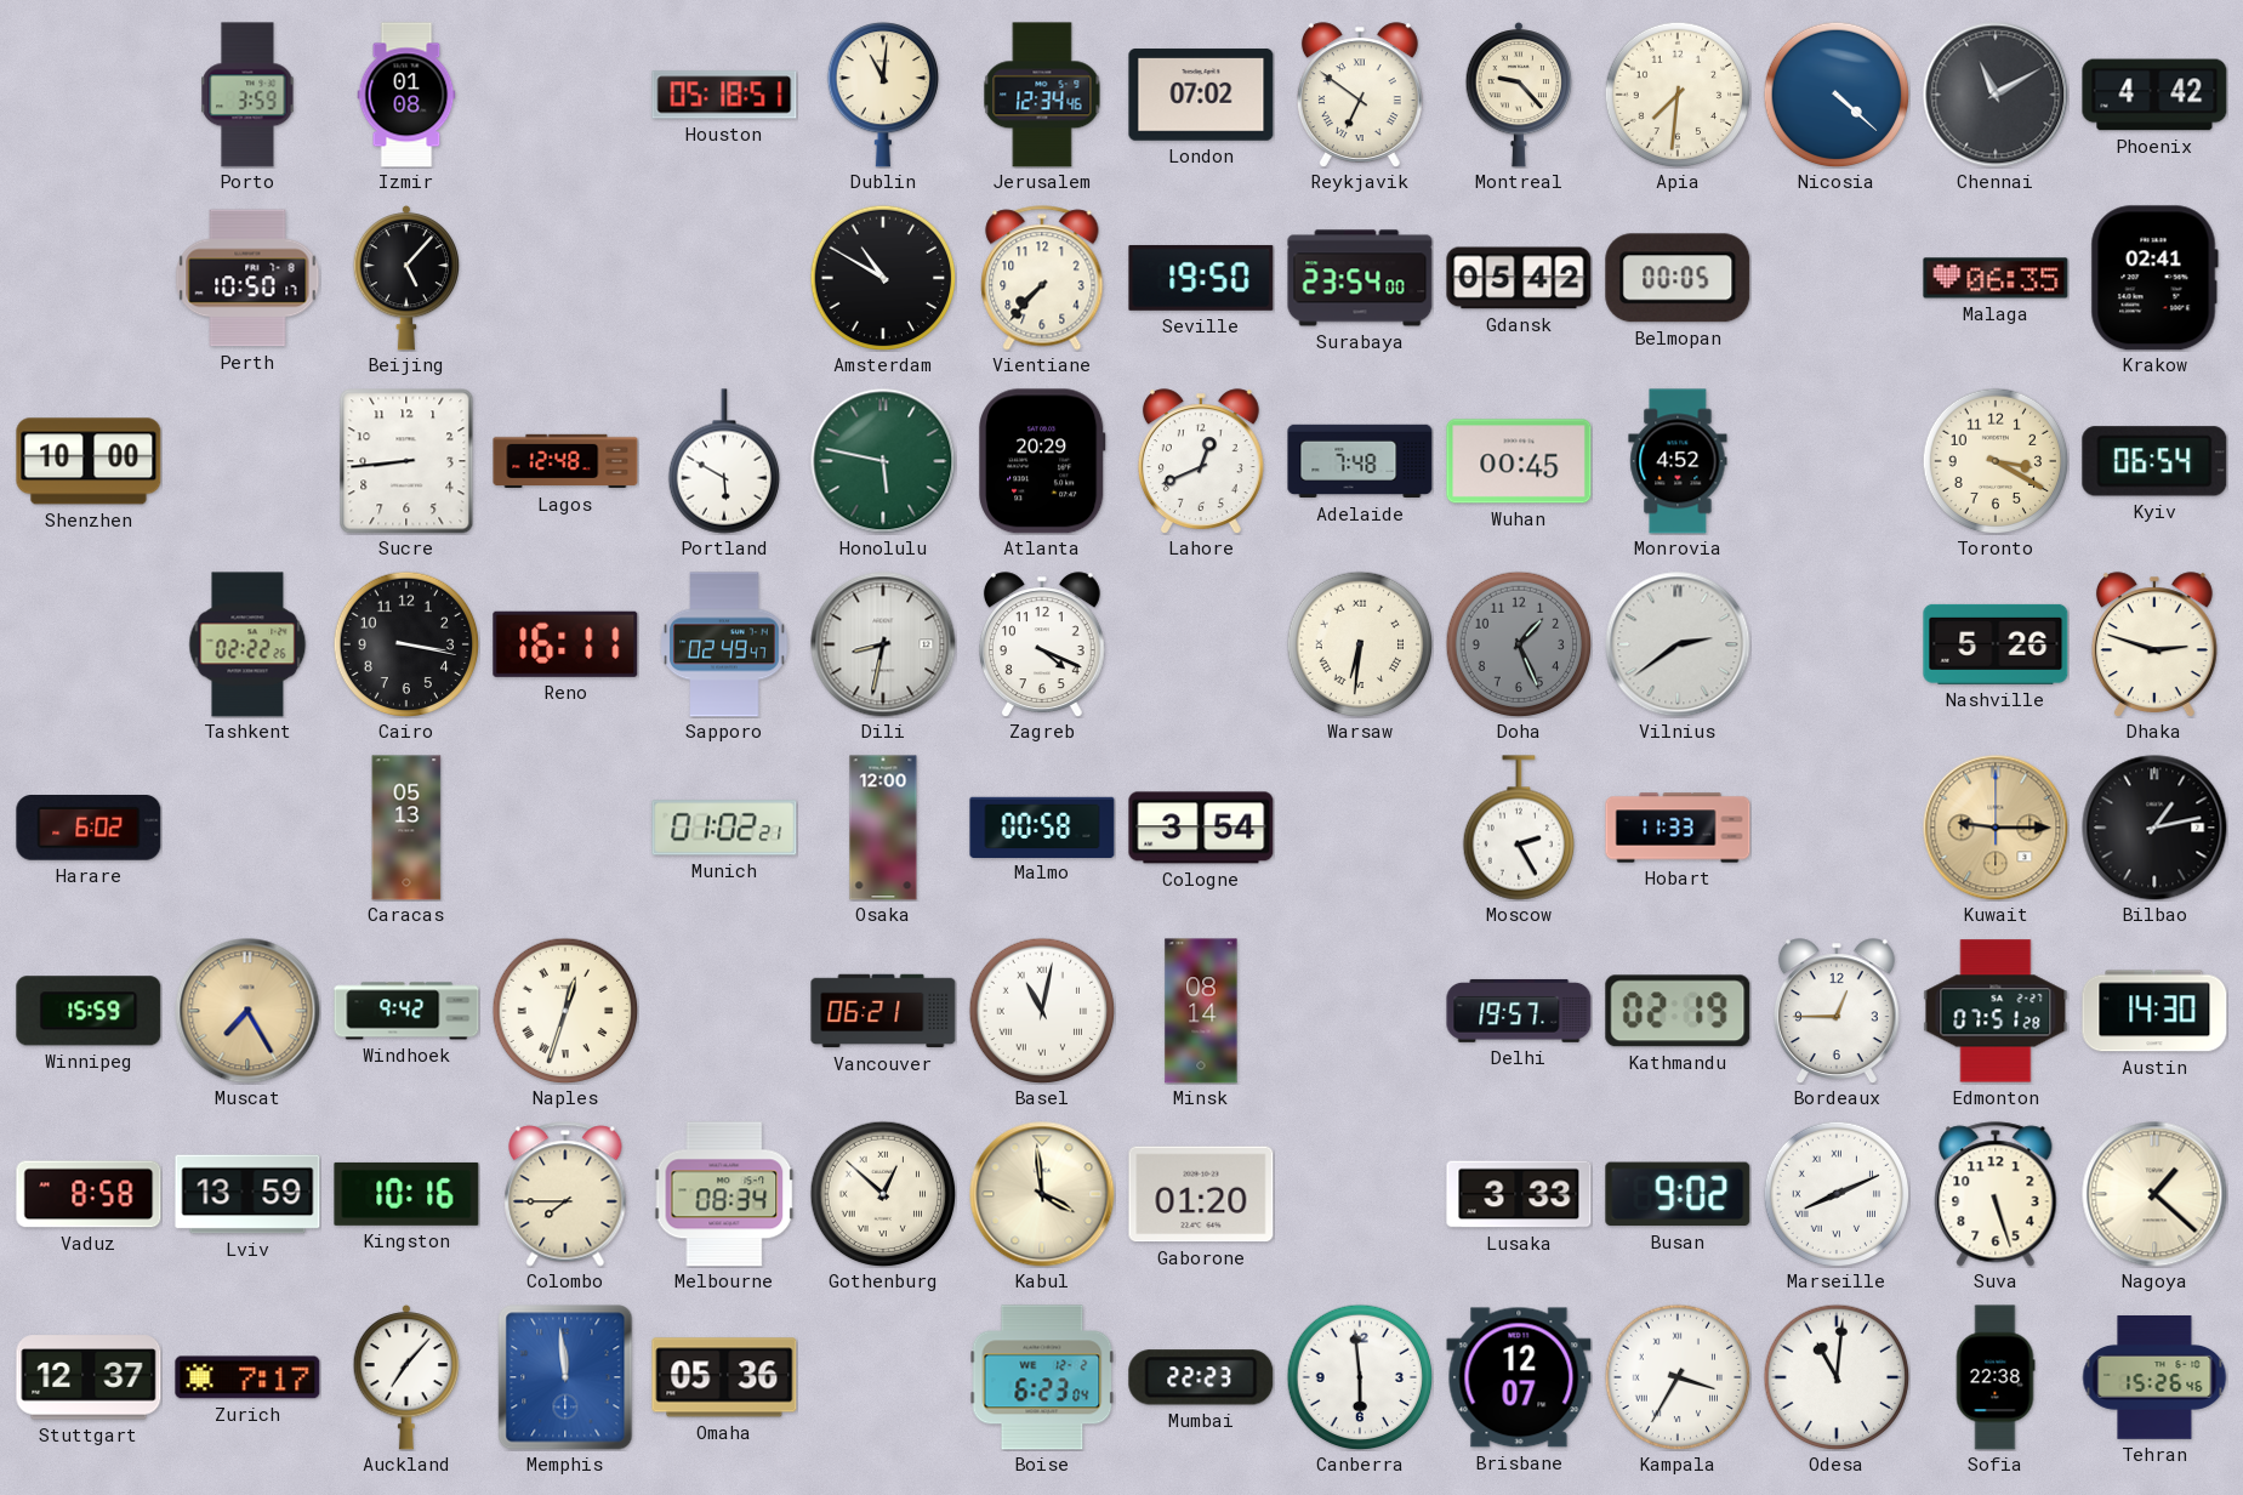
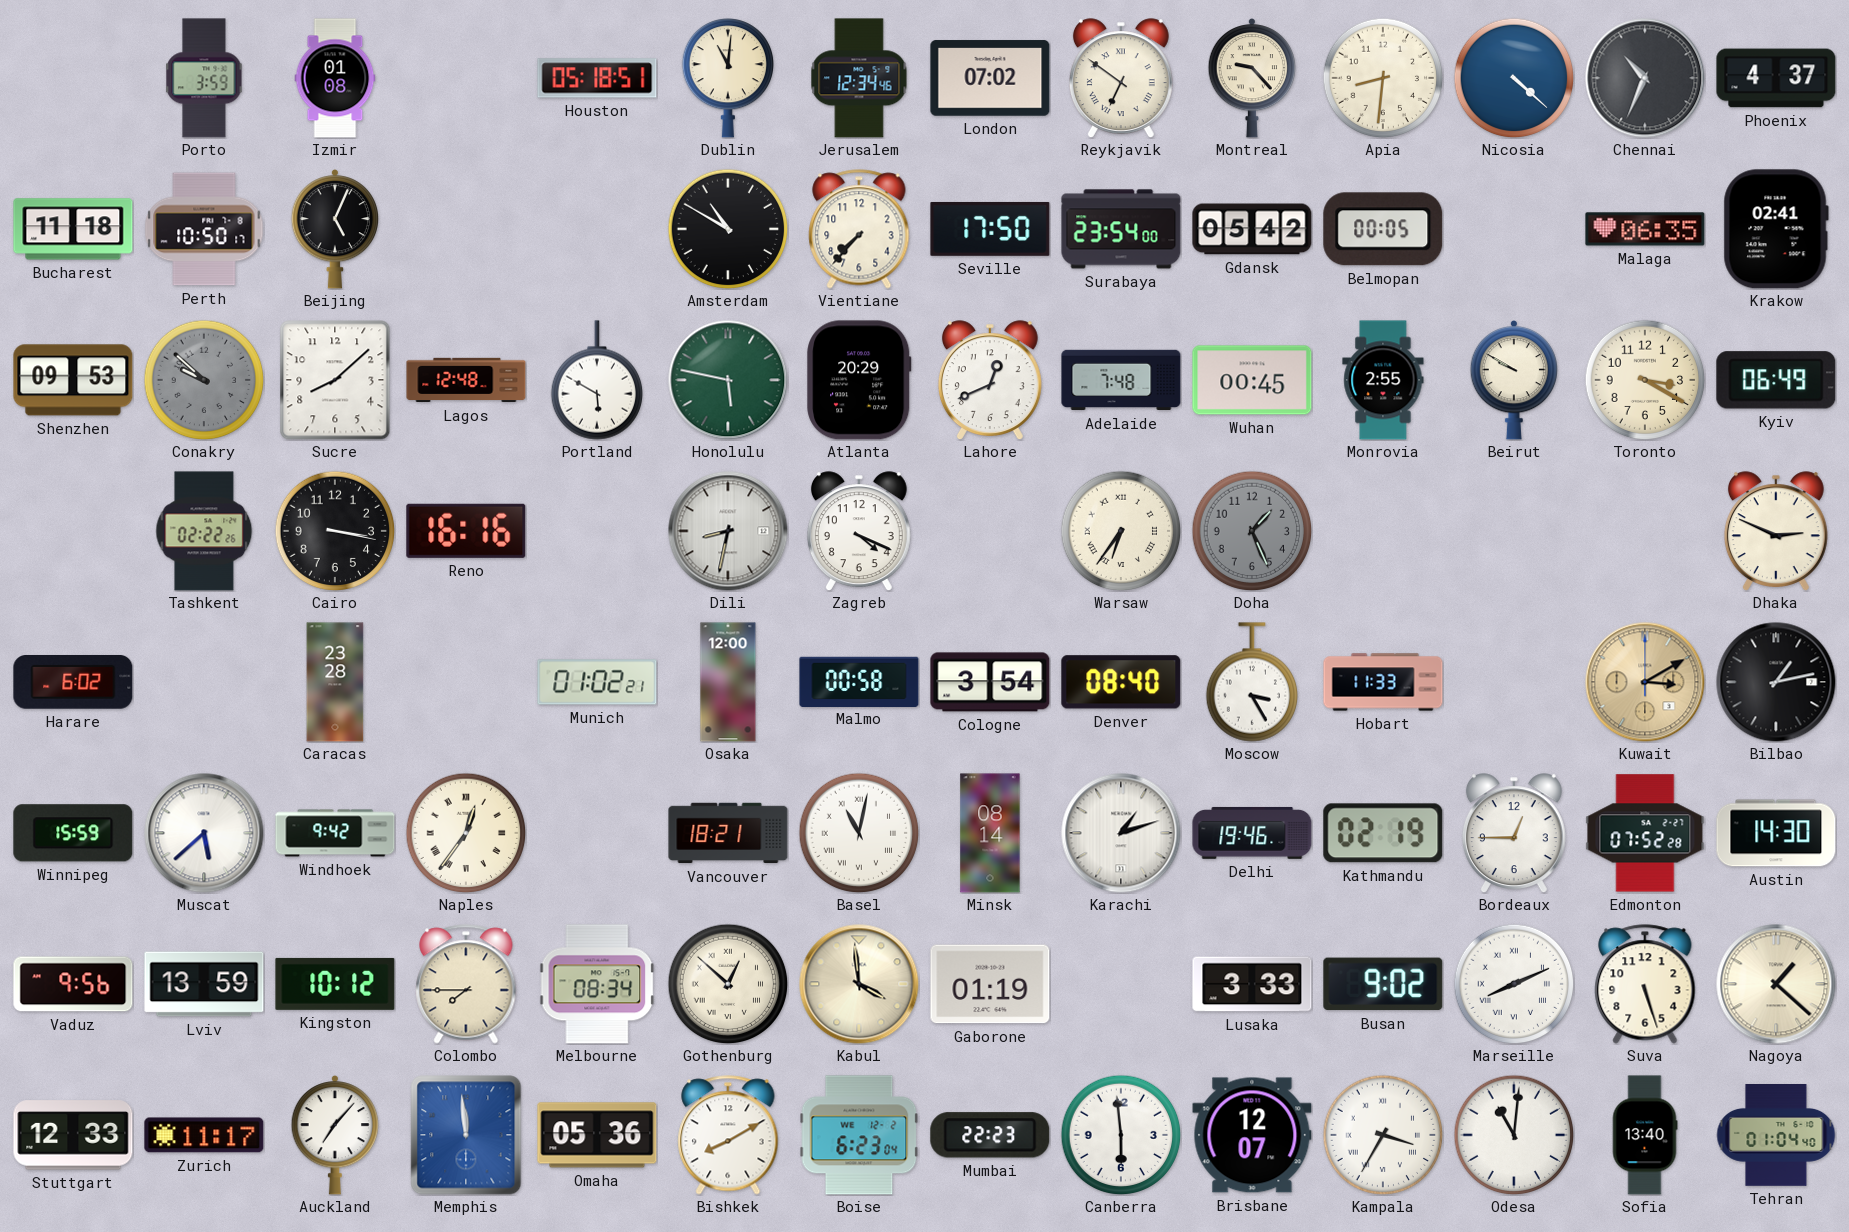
Apia: 7:31 -> 8:31
Chennai: 11:10 -> 10:34
Phoenix: 4:42 -> 4:37
Bucharest: none -> 11:18
Beijing: 5:07 -> 5:04
Seville: 19:50 -> 17:50
Shenzhen: 10:00 -> 09:53
Conakry: none -> 9:52
Sucre: 8:44 -> 8:08
Monrovia: 4:52 -> 2:55
Beirut: none -> 9:50
Kyiv: 06:54 -> 06:49
Reno: 16:11 -> 16:16
Sapporo: 02:49 -> none
Warsaw: 6:31 -> 6:36
Vilnius: 2:39 -> none
Nashville: 5:26 -> none
Dhaka: 2:48 -> 2:49
Caracas: 05:13 -> 23:28
Denver: none -> 08:40
Moscow: 2:25 -> 3:25
Kuwait: 9:15 -> 3:10
Muscat: 7:25 -> 5:38
Muscat dial: champagne -> white
Naples: 12:33 -> 12:36
Vancouver: 06:21 -> 18:21
Karachi: none -> 1:12
Delhi: 19:57 -> 19:46
Edmonton: 07:51 -> 07:52
Vaduz: 8:58 -> 9:56
Kingston: 10:16 -> 10:12
Gaborone: 01:20 -> 01:19
Stuttgart: 12:37 -> 12:33
Zurich: 7:17 -> 11:17
Bishkek: none -> 8:10
Sofia: 22:38 -> 13:40
Tehran: 15:26 -> 01:04
